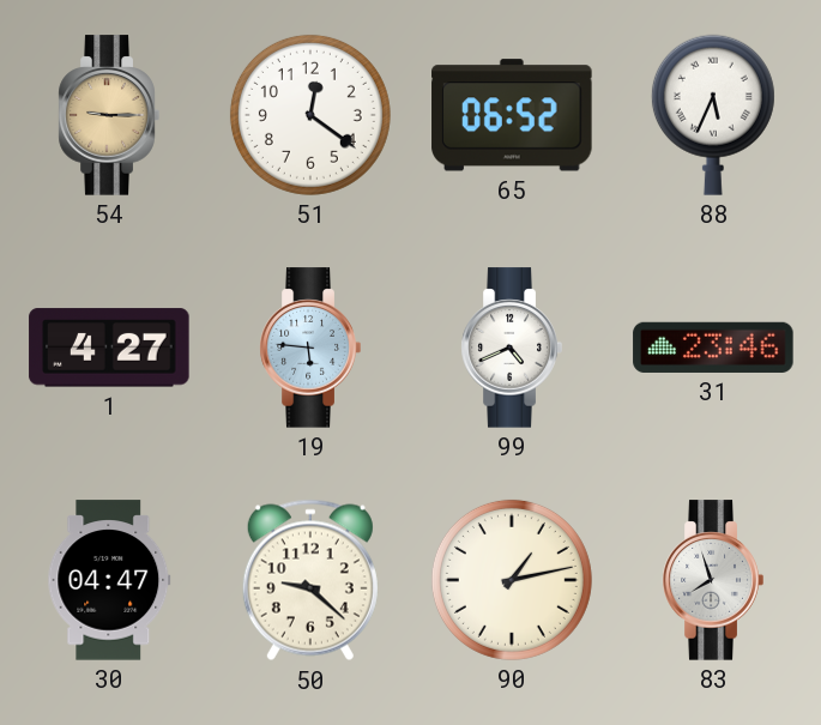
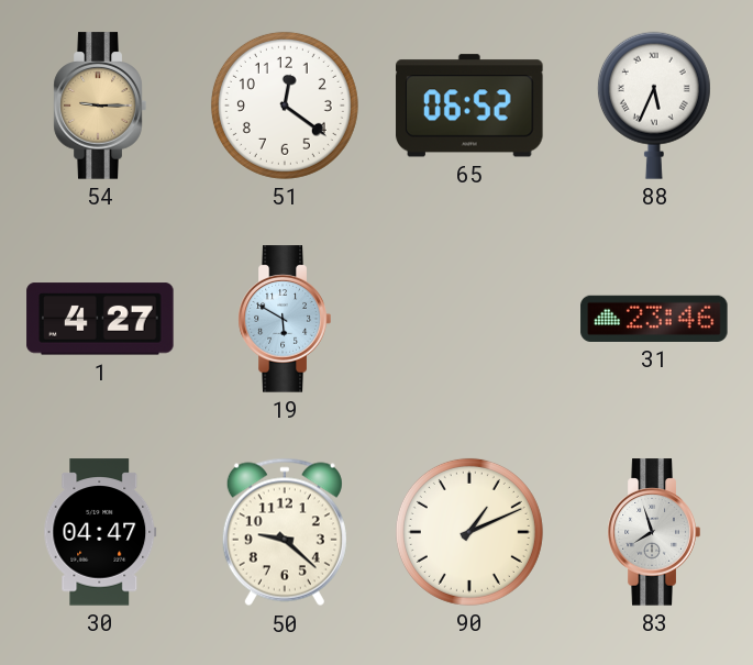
19: 5:46 -> 5:50
99: 4:41 -> none
90: 1:13 -> 1:11
